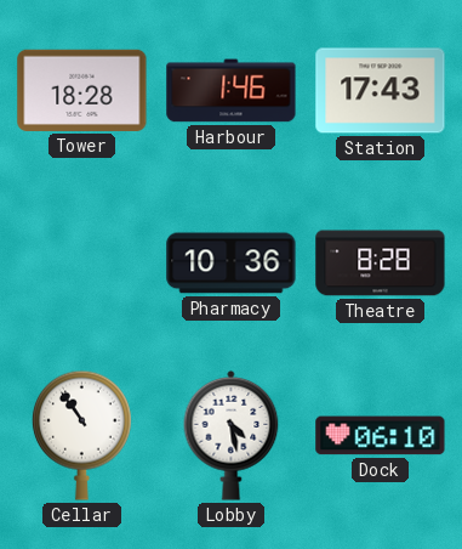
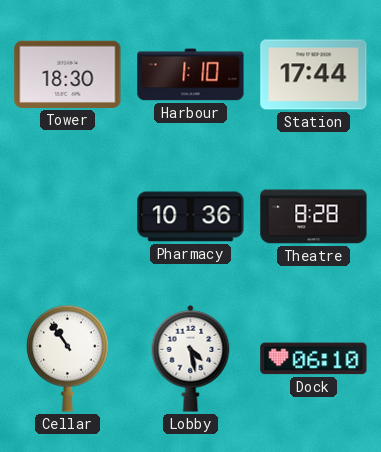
Tower: 18:28 -> 18:30
Harbour: 1:46 -> 1:10
Station: 17:43 -> 17:44
